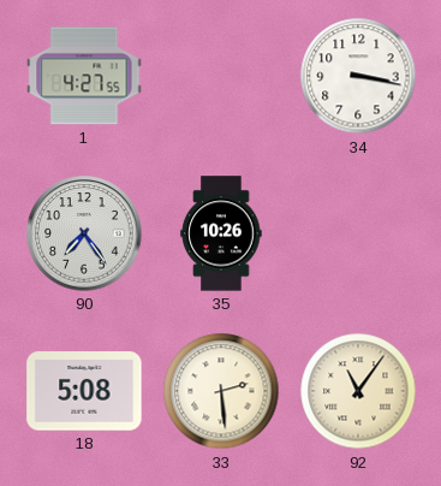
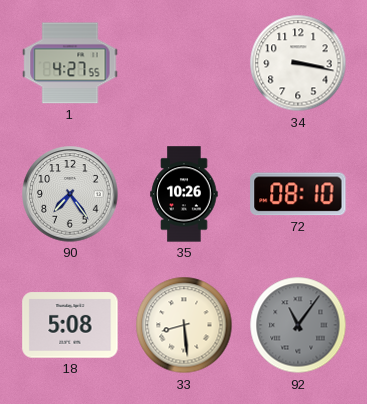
72: none -> 08:10
33: 2:29 -> 8:29
92 dial: cream -> grey
